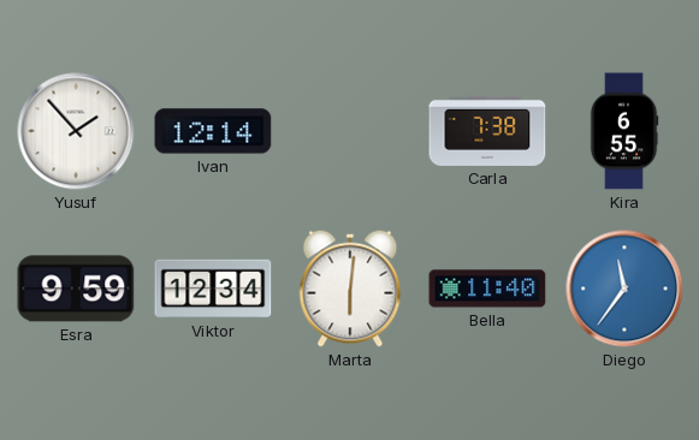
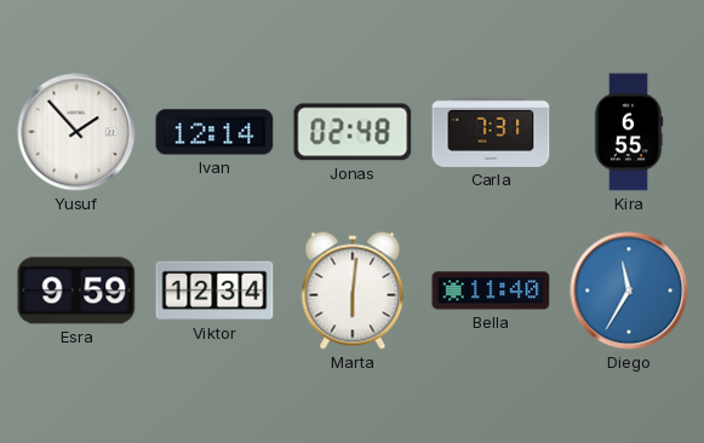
Jonas: none -> 02:48
Carla: 7:38 -> 7:31
Diego: 11:36 -> 11:35
